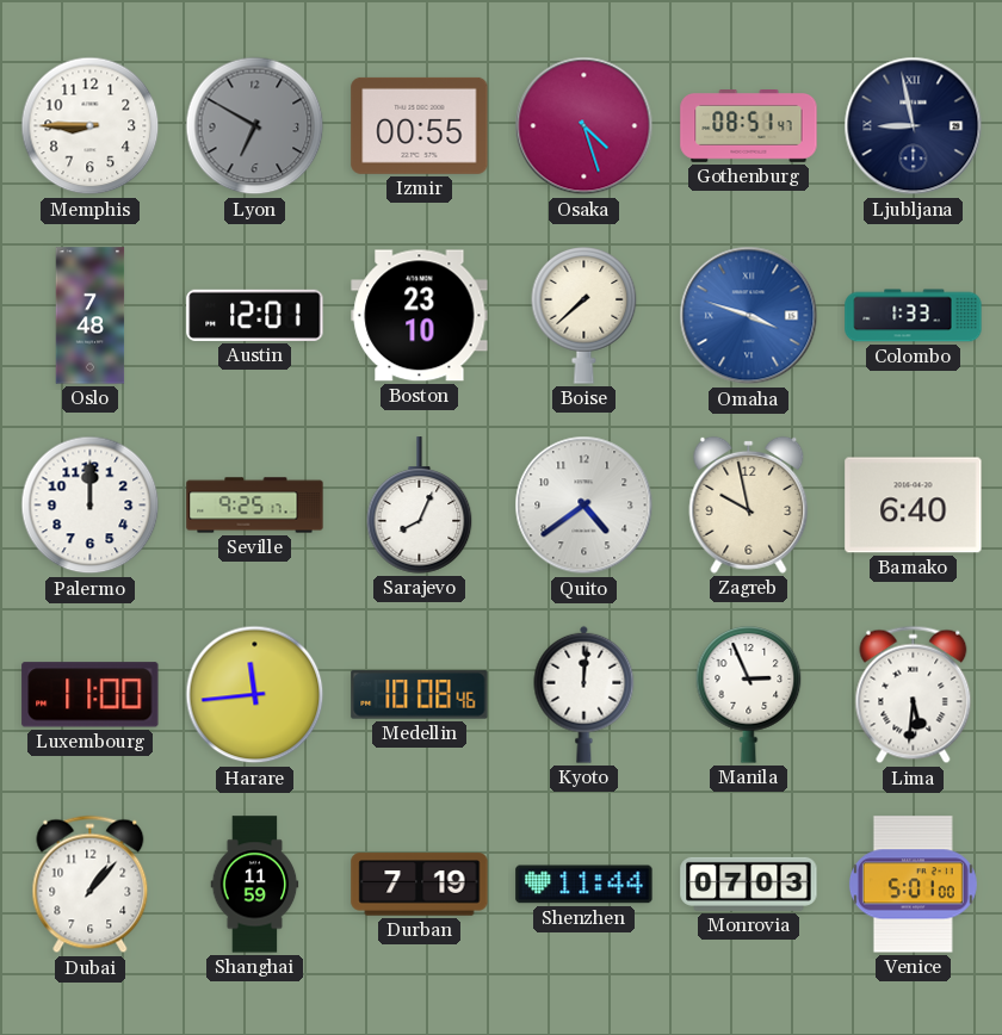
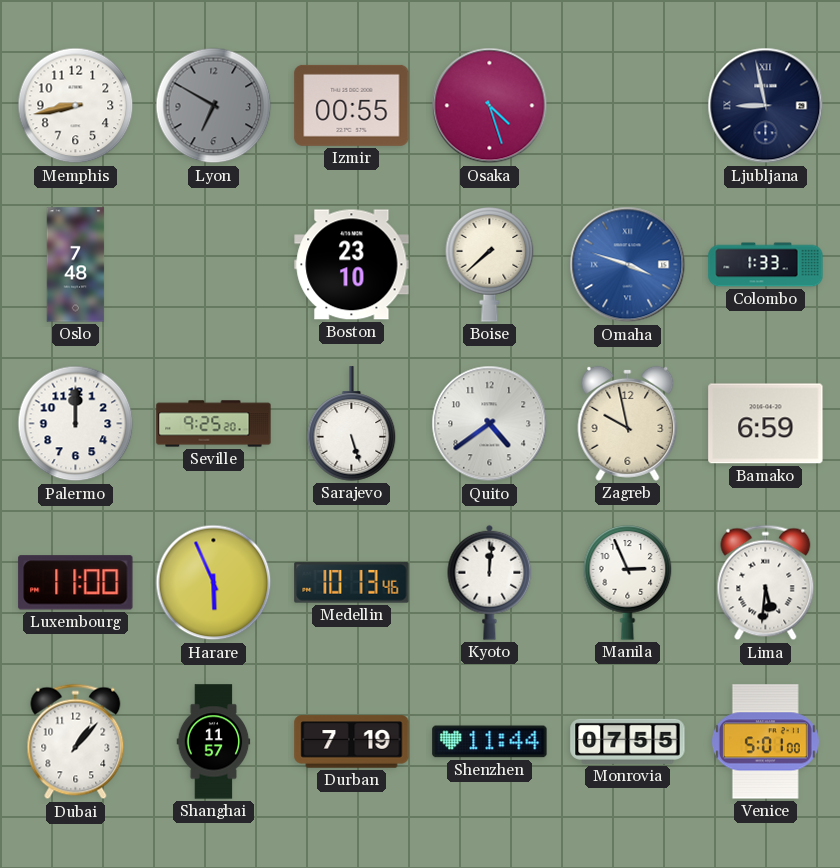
Memphis: 8:45 -> 8:43
Gothenburg: 08:51 -> none
Austin: 12:01 -> none
Seville: 9:25:17 -> 9:25:20
Sarajevo: 8:04 -> 5:27
Bamako: 6:40 -> 6:59
Harare: 11:44 -> 5:56
Medellin: 10:08 -> 10:13
Shanghai: 11:59 -> 11:57
Monrovia: 07:03 -> 07:55
